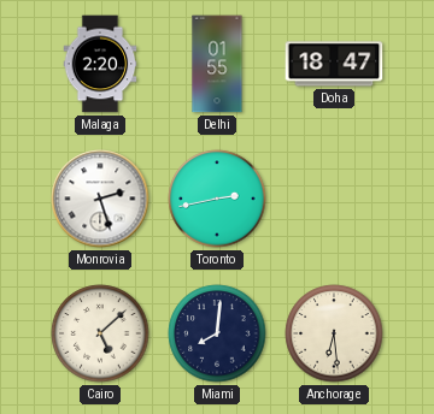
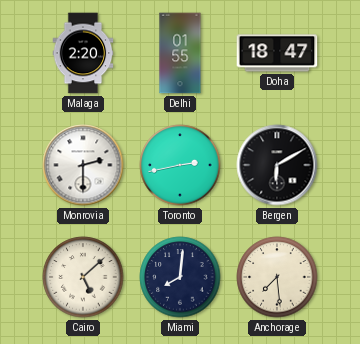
Monrovia: 2:27 -> 2:30
Bergen: none -> 6:10
Anchorage: 6:29 -> 7:29
